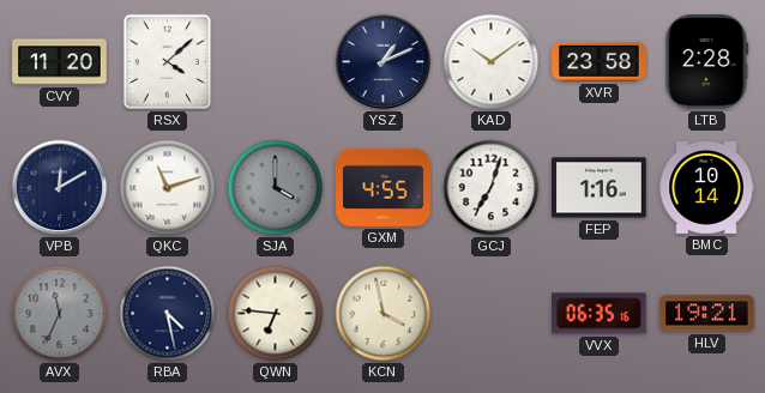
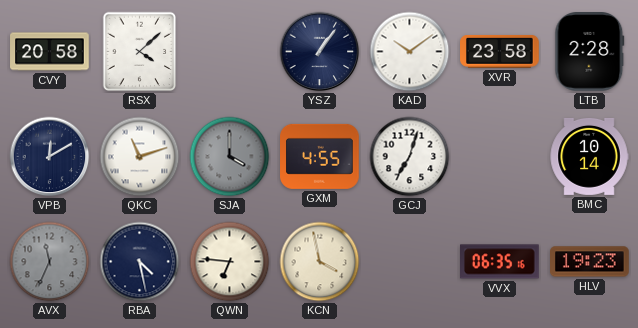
CVY: 11:20 -> 20:58
YSZ: 1:11 -> 1:06
FEP: 1:16 -> none
HLV: 19:21 -> 19:23
